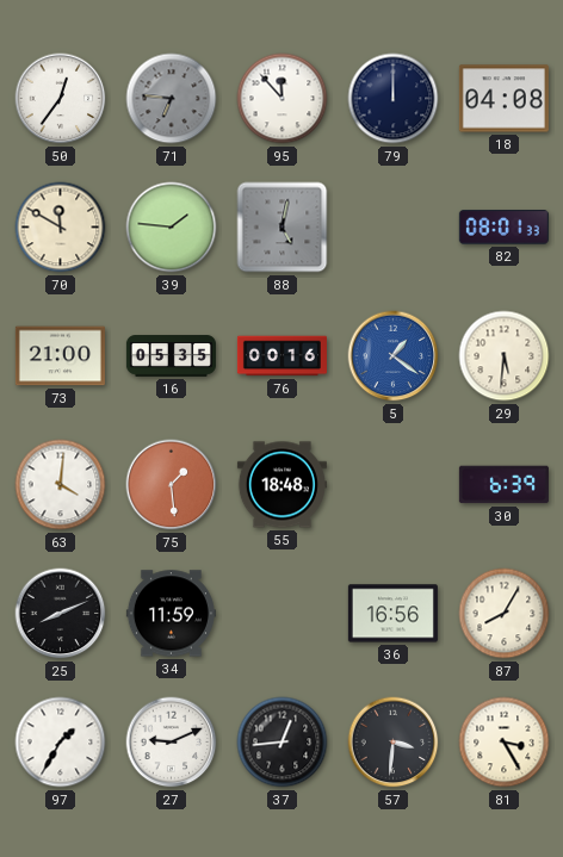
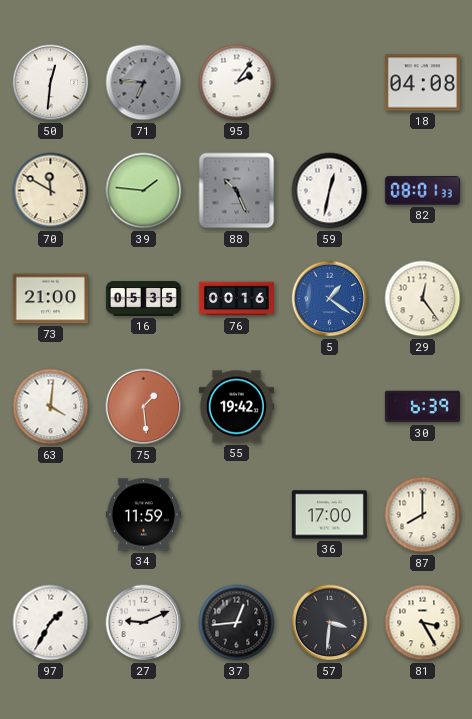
50: 12:36 -> 12:31
95: 11:53 -> 2:06
79: 12:00 -> none
88: 5:02 -> 10:26
59: none -> 12:32
29: 5:31 -> 12:24
55: 18:48 -> 19:42
25: 8:11 -> none
36: 16:56 -> 17:00
87: 8:05 -> 8:00
